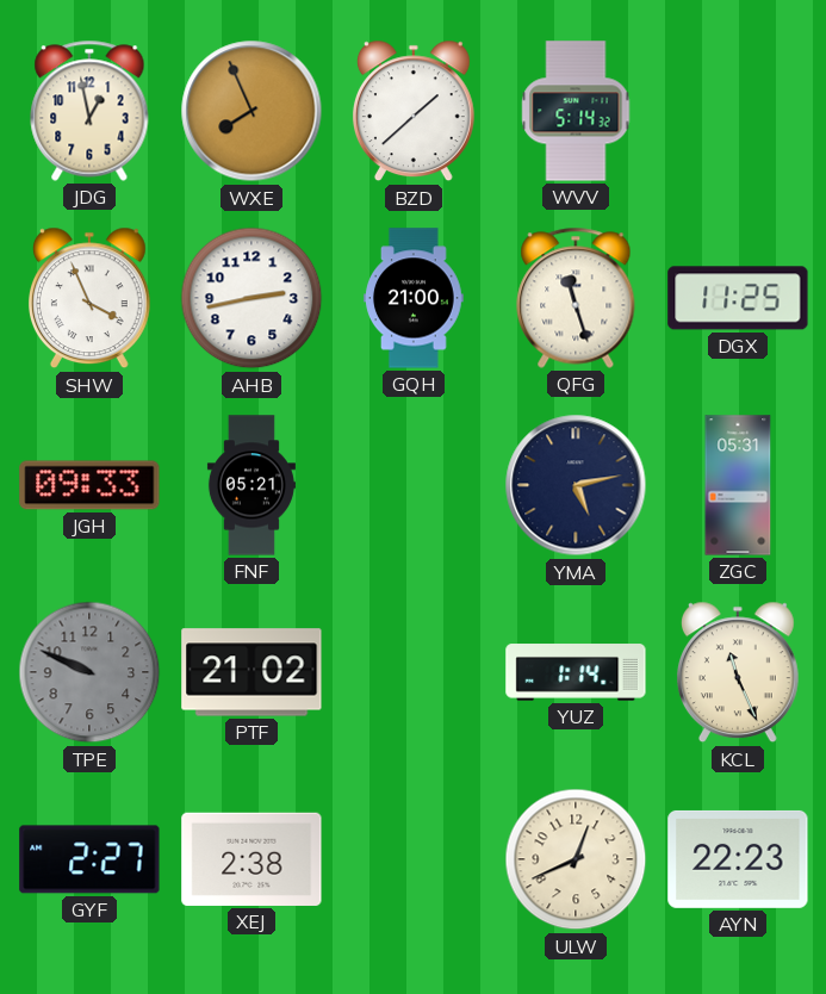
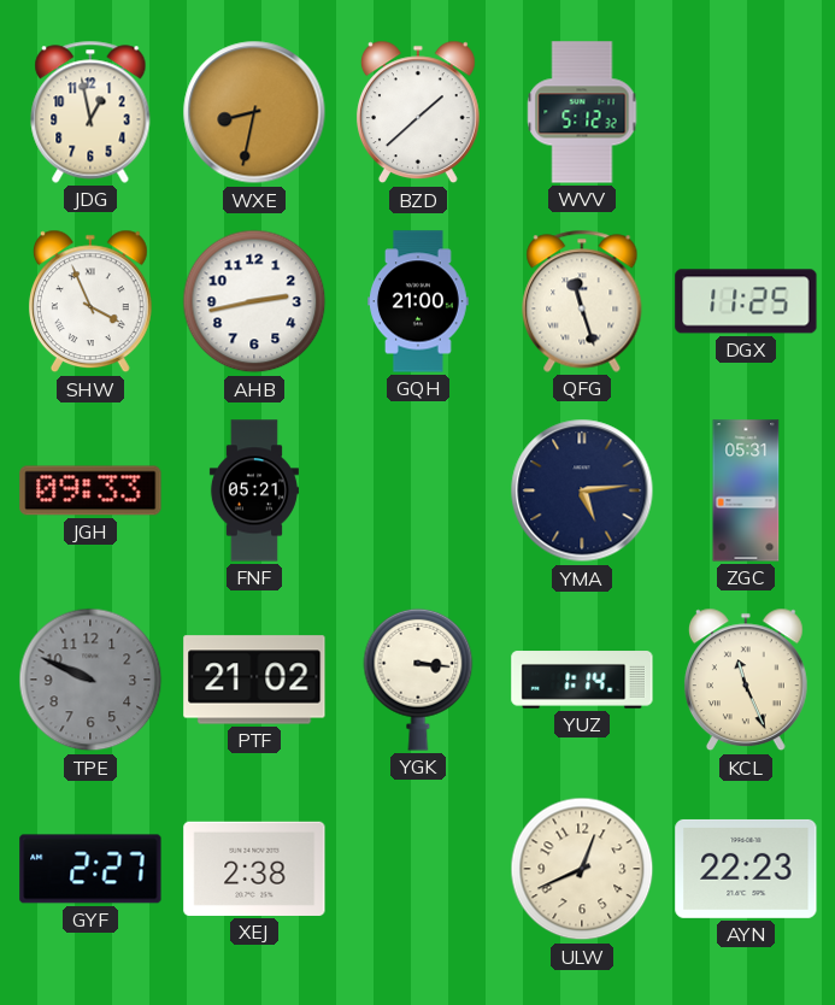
WXE: 7:56 -> 8:32
WVV: 5:14 -> 5:12
YMA: 5:13 -> 5:14
YGK: none -> 3:16
